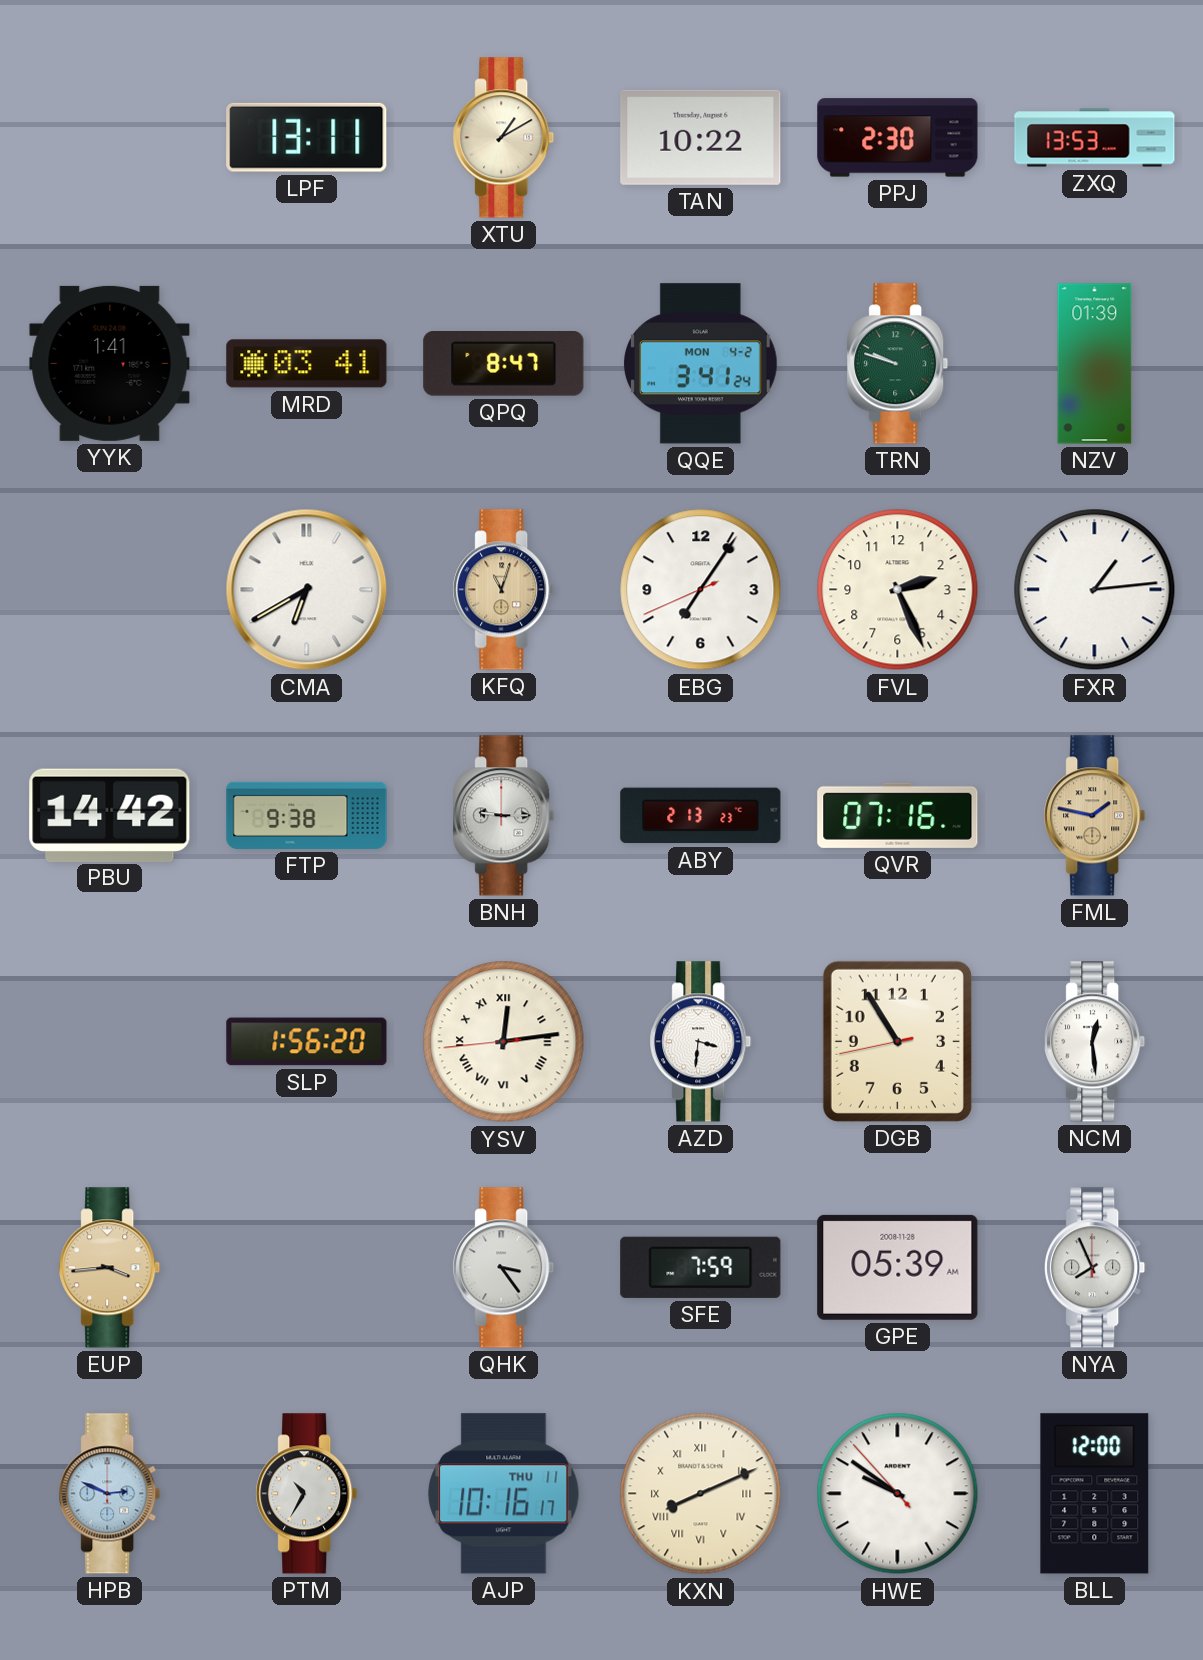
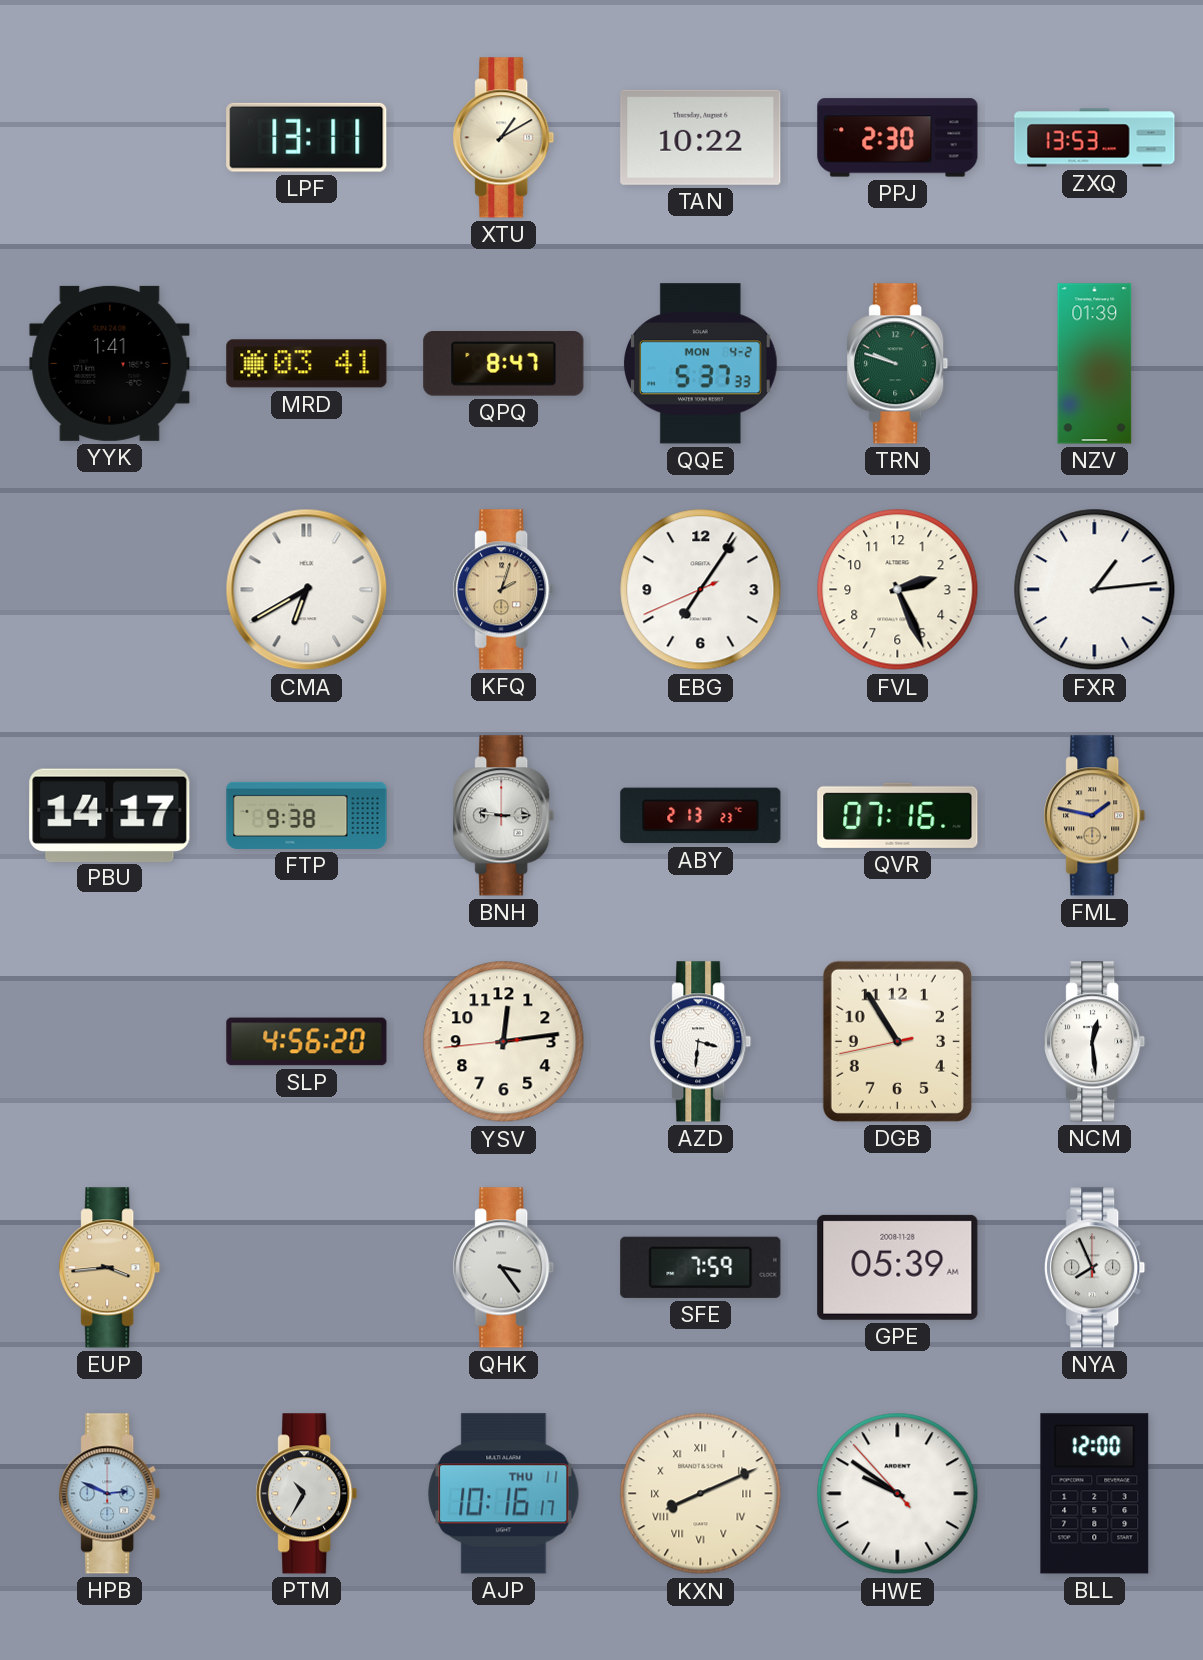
QQE: 3:41 -> 5:37
KFQ: 11:03 -> 2:03
PBU: 14:42 -> 14:17
SLP: 1:56 -> 4:56
YSV numerals: Roman -> Arabic
